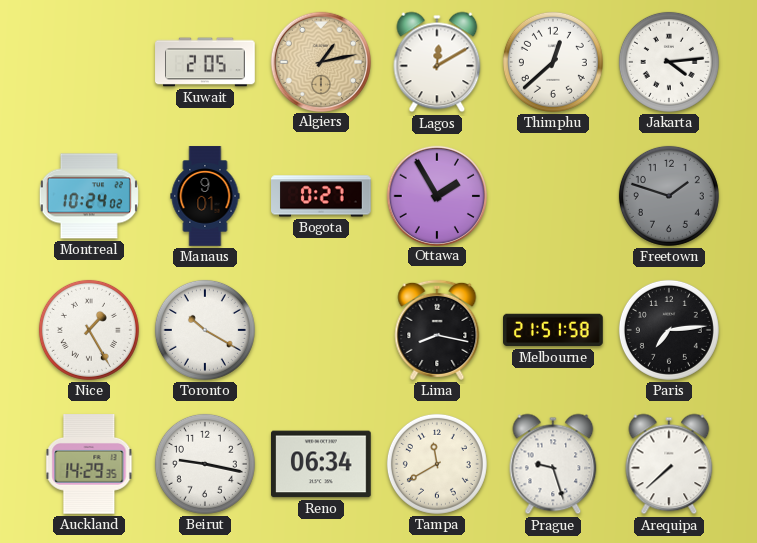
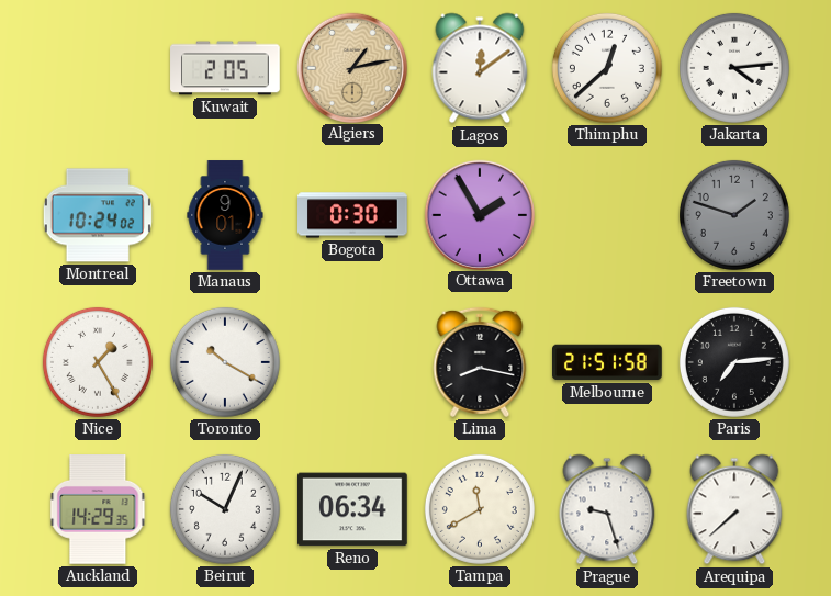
Lagos: 12:10 -> 12:09
Bogota: 0:27 -> 0:30
Beirut: 9:17 -> 10:04
